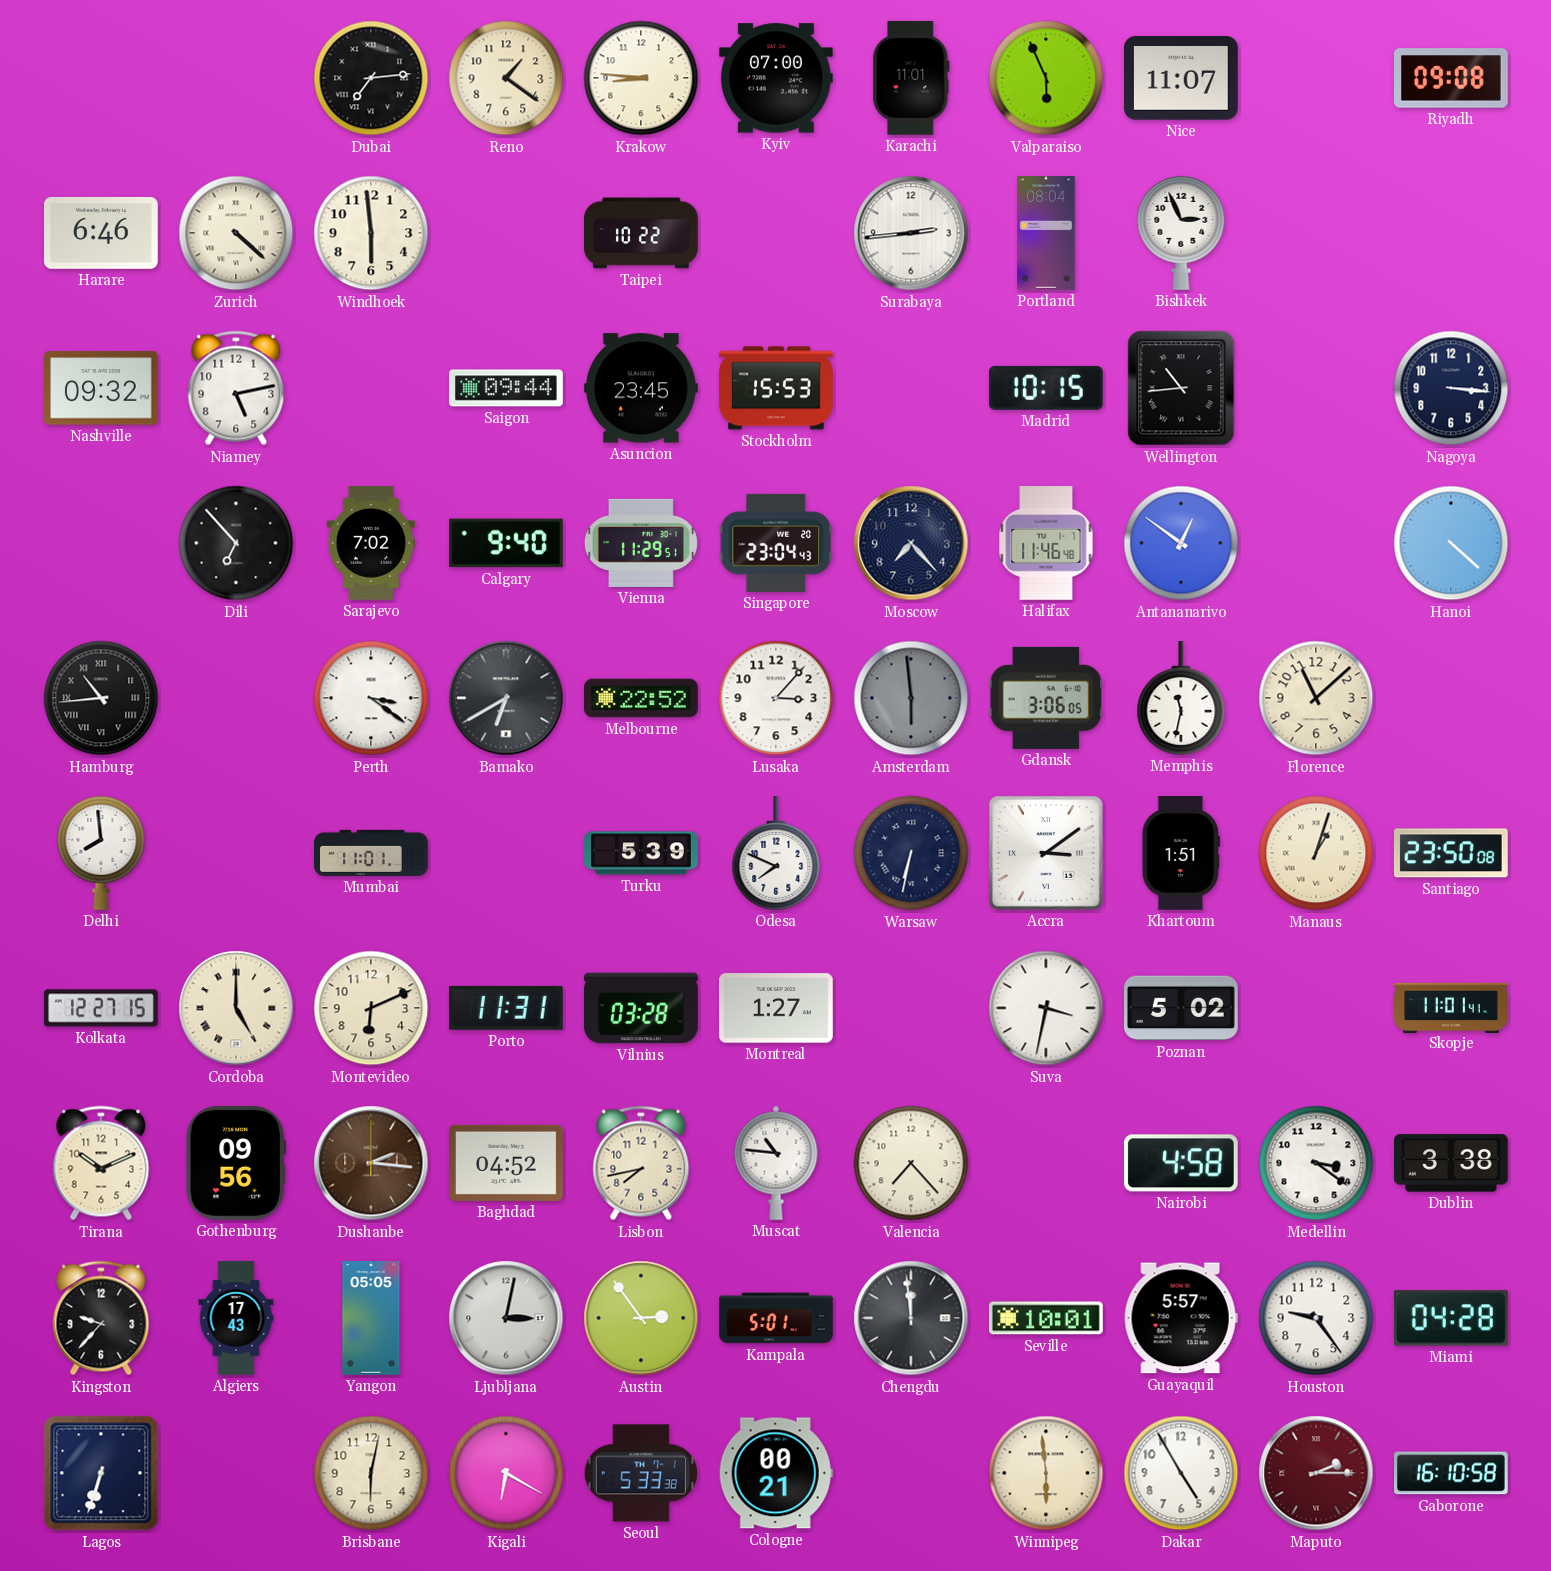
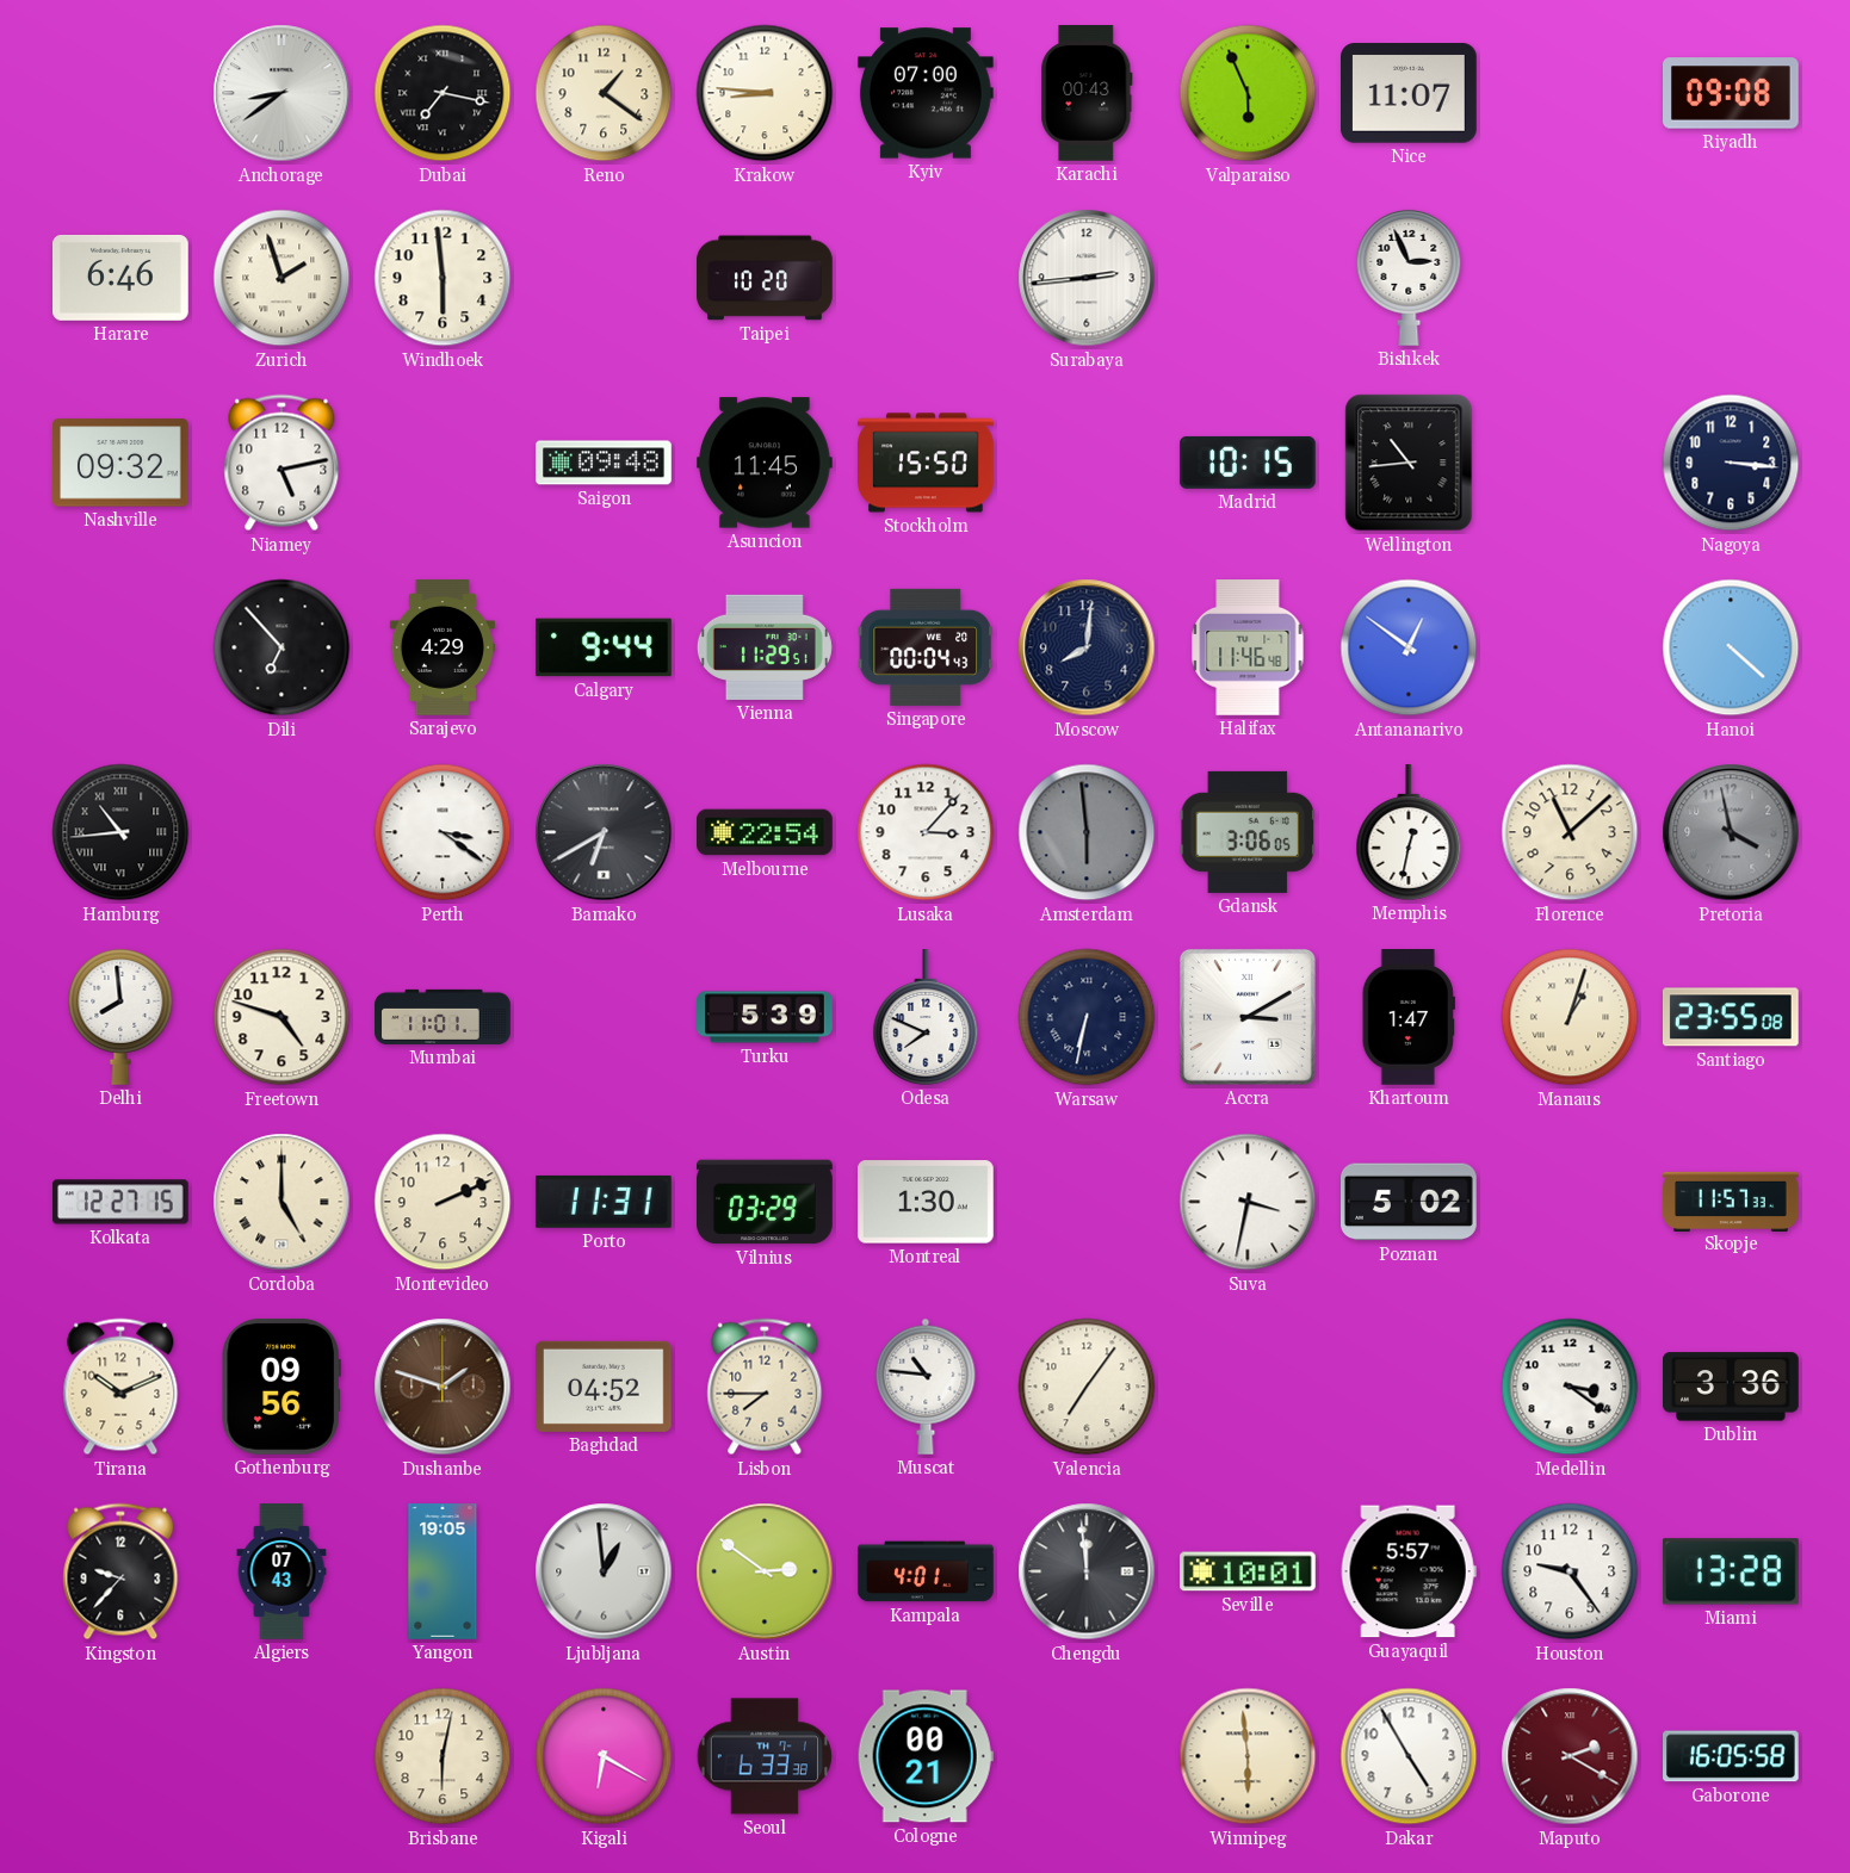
Anchorage: none -> 8:39
Dubai: 7:14 -> 7:17
Karachi: 11:01 -> 00:43
Zurich: 4:22 -> 1:57
Taipei: 10:22 -> 10:20
Portland: 08:04 -> none
Saigon: 09:44 -> 09:48
Asuncion: 23:45 -> 11:45
Stockholm: 15:53 -> 15:50
Sarajevo: 7:02 -> 4:29
Calgary: 9:40 -> 9:44
Singapore: 23:04 -> 00:04
Moscow: 7:23 -> 8:01
Melbourne: 22:52 -> 22:54
Memphis: 11:32 -> 12:32
Pretoria: none -> 3:58
Freetown: none -> 4:48
Accra: 3:09 -> 3:10
Khartoum: 1:51 -> 1:47
Santiago: 23:50 -> 23:55
Montevideo: 6:11 -> 2:11
Vilnius: 03:28 -> 03:29
Montreal: 1:27 -> 1:30
Skopje: 11:01 -> 11:57
Dushanbe: 2:16 -> 1:48
Lisbon: 7:43 -> 7:45
Valencia: 7:23 -> 7:06
Nairobi: 4:58 -> none
Dublin: 3:38 -> 3:36
Algiers: 17:43 -> 07:43
Yangon: 05:05 -> 19:05
Ljubljana: 3:02 -> 12:59
Austin: 2:54 -> 2:51
Kampala: 5:01 -> 4:01
Miami: 04:28 -> 13:28
Lagos: 6:33 -> none
Seoul: 5:33 -> 6:33
Maputo: 2:15 -> 2:20
Gaborone: 16:10 -> 16:05
